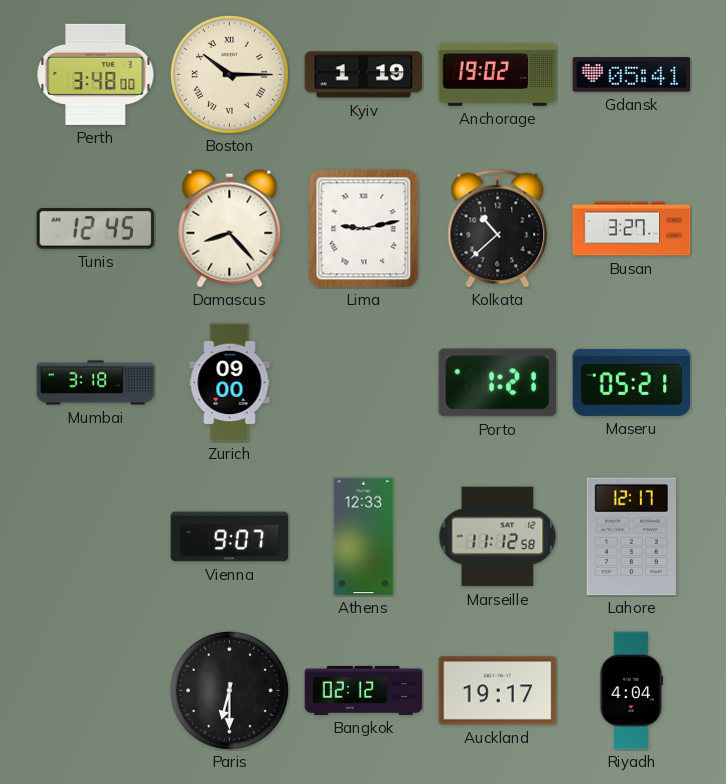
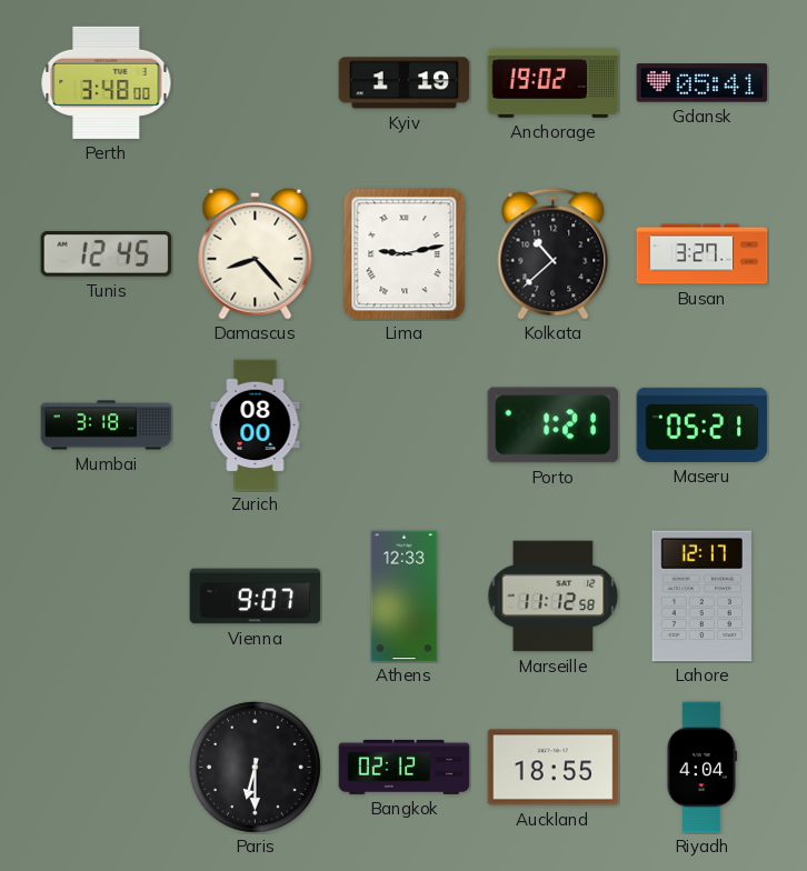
Boston: 10:15 -> none
Zurich: 09:00 -> 08:00
Auckland: 19:17 -> 18:55
